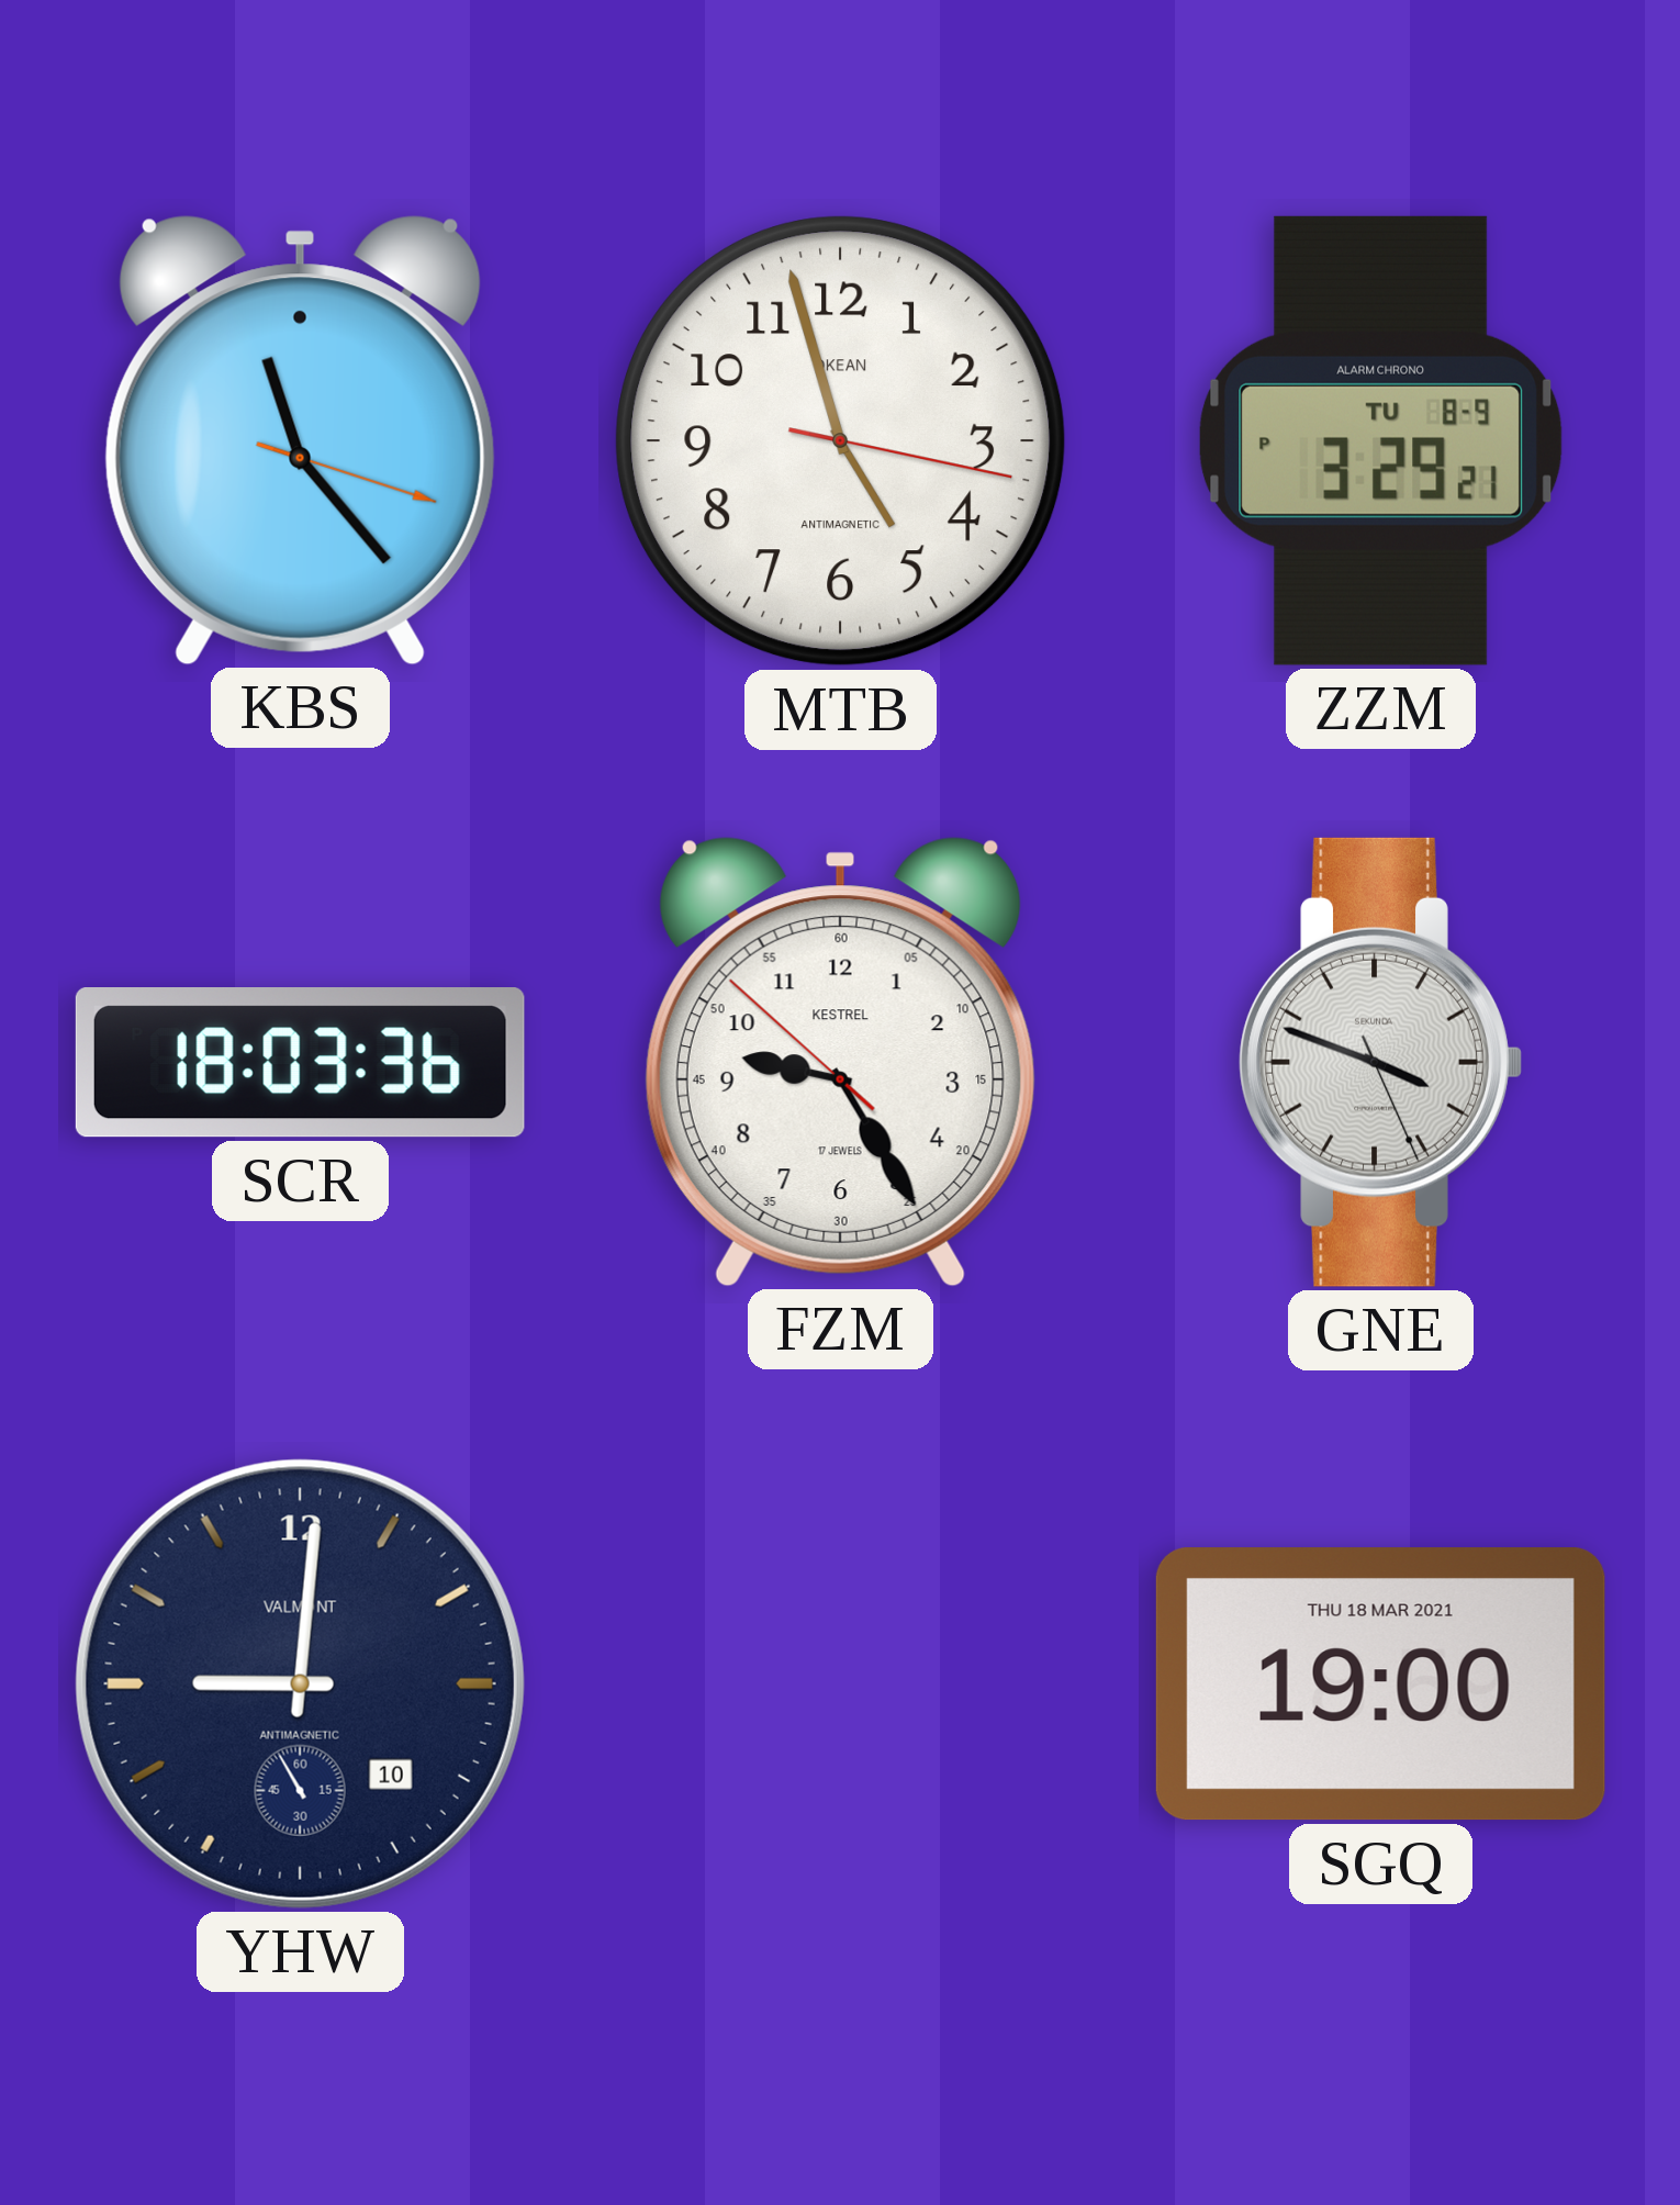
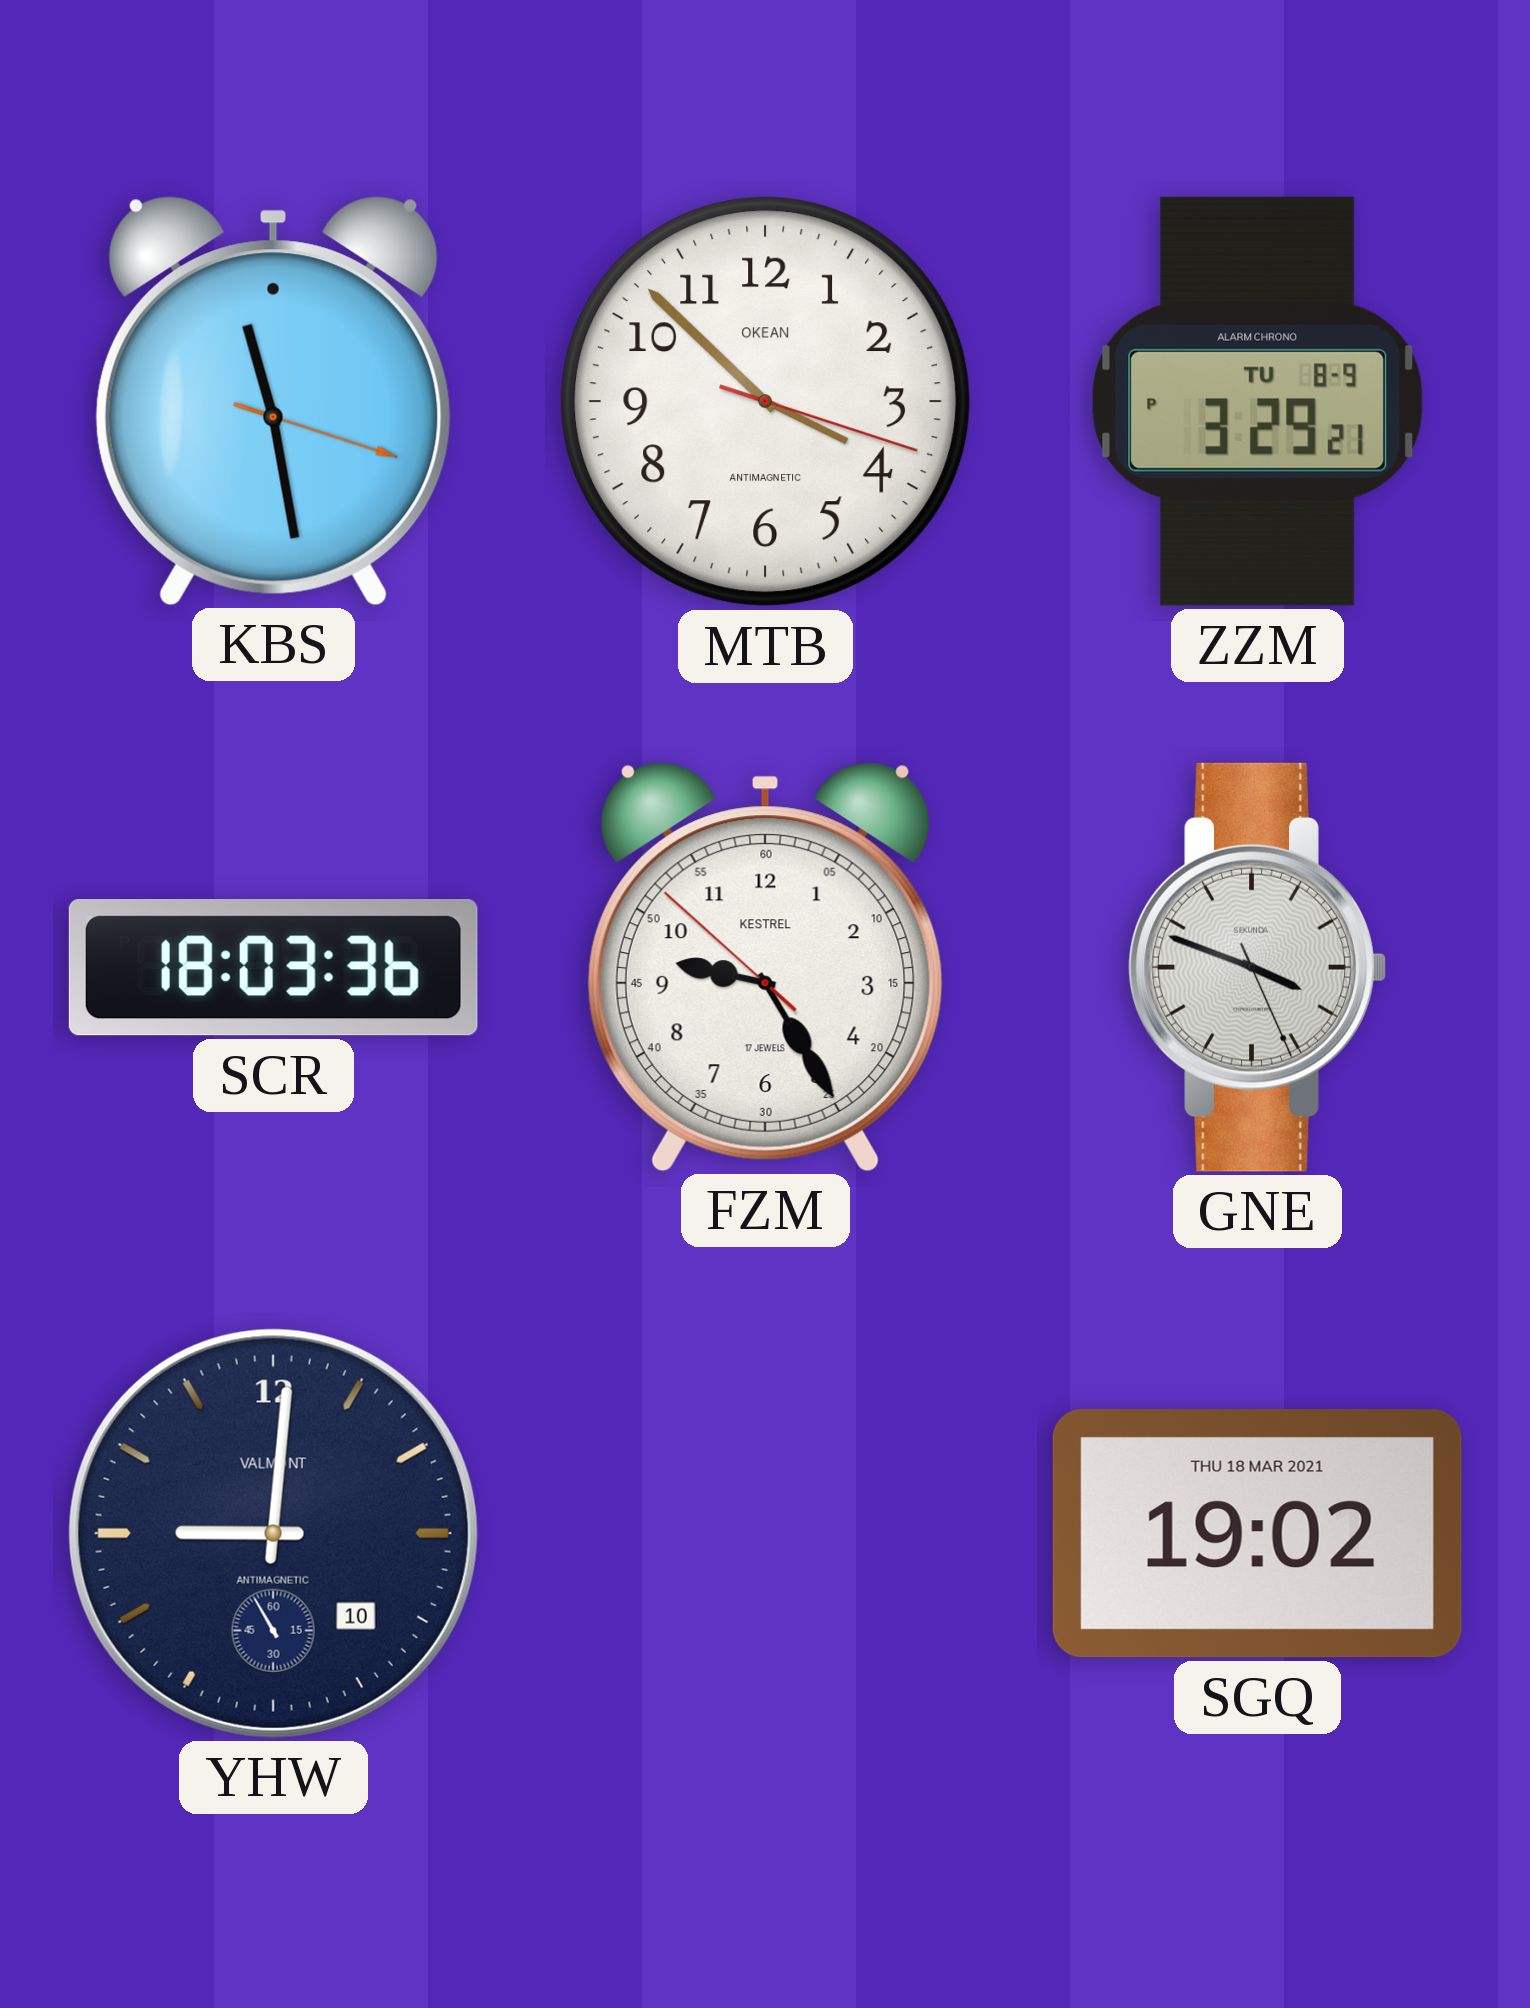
KBS: 11:23 -> 11:28
MTB: 4:57 -> 3:52
SGQ: 19:00 -> 19:02
